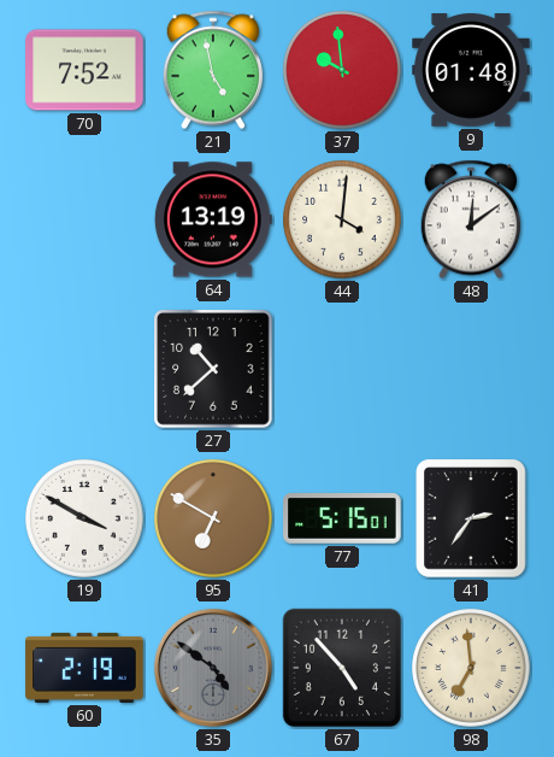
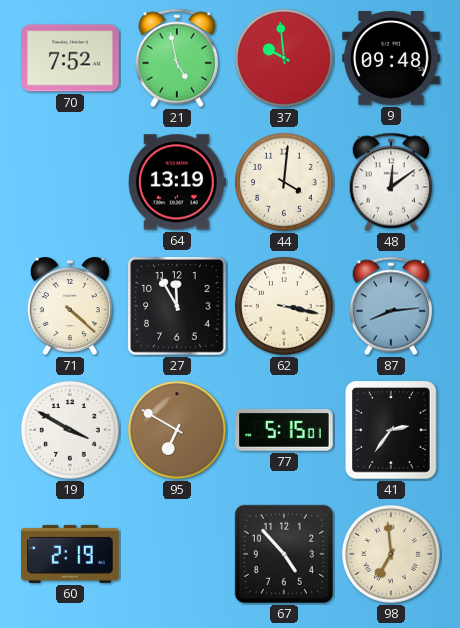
9: 01:48 -> 09:48
71: none -> 4:22
27: 10:38 -> 11:55
62: none -> 3:17
87: none -> 8:14
35: 4:51 -> none
